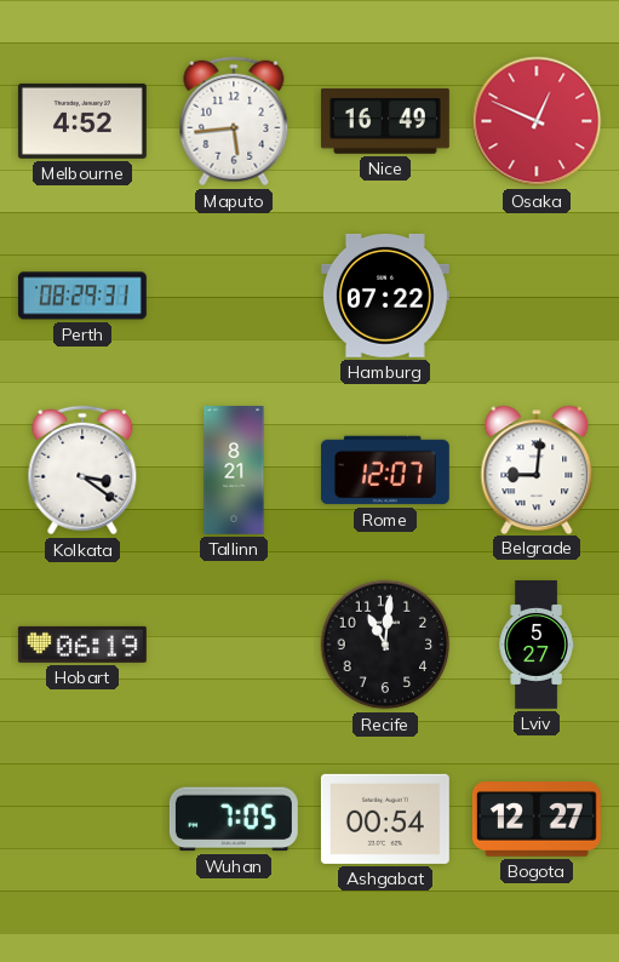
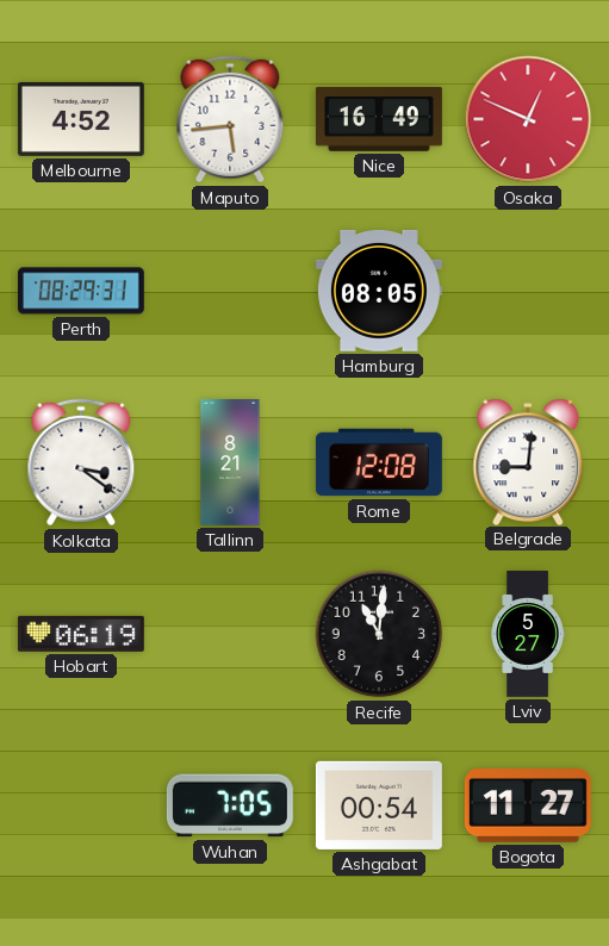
Hamburg: 07:22 -> 08:05
Rome: 12:07 -> 12:08
Bogota: 12:27 -> 11:27
